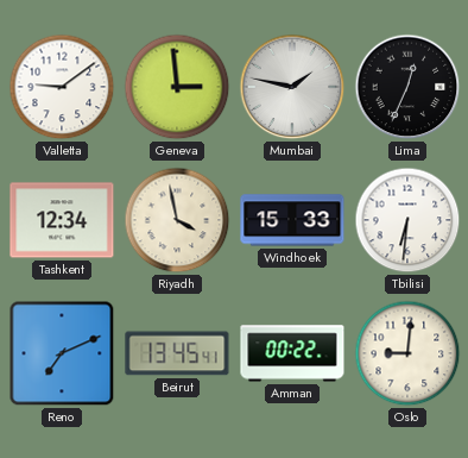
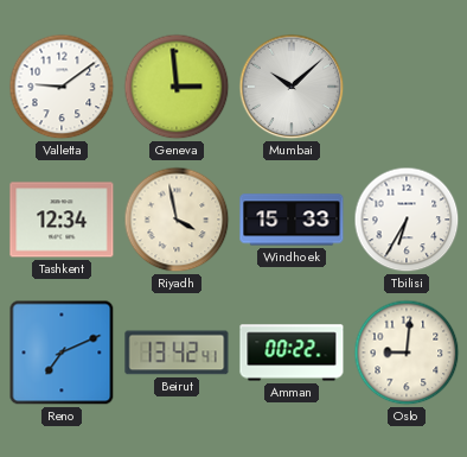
Mumbai: 1:47 -> 10:08
Lima: 12:34 -> none
Tbilisi: 6:31 -> 6:35
Beirut: 13:45 -> 13:42
